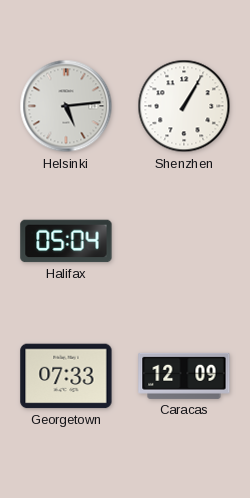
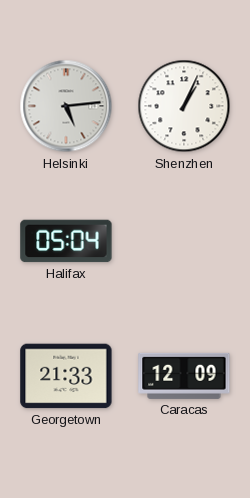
Shenzhen: 1:05 -> 1:04
Georgetown: 07:33 -> 21:33
